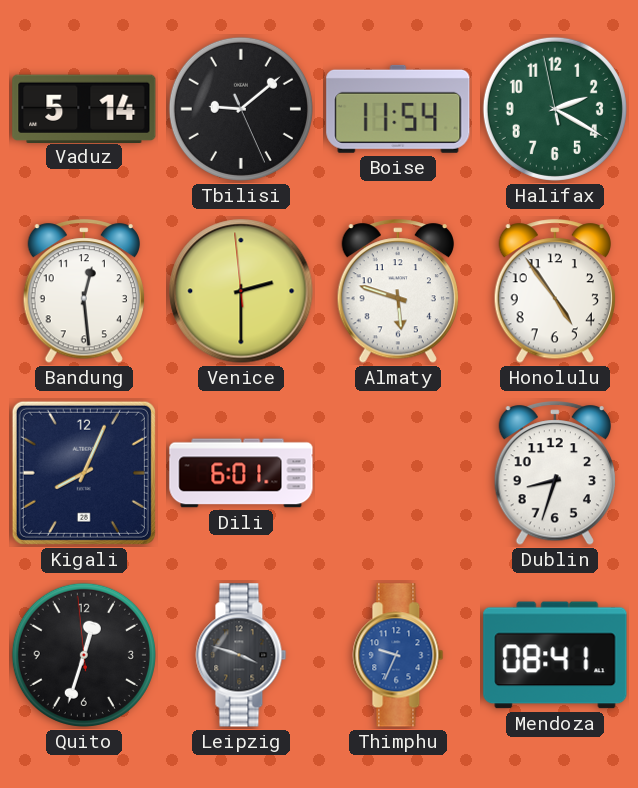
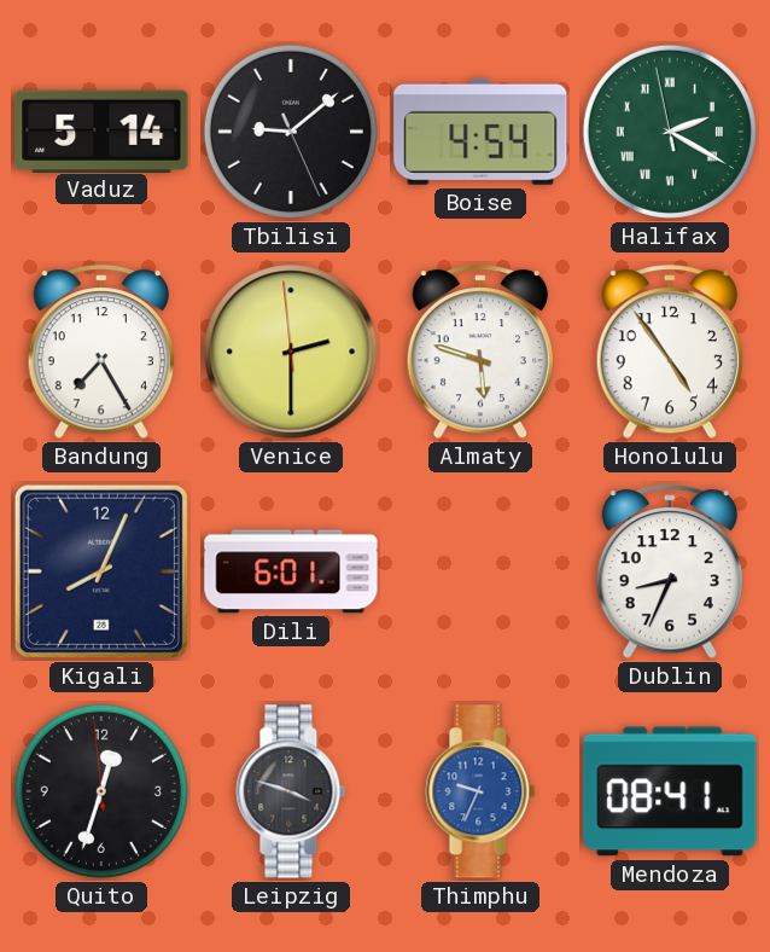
Boise: 11:54 -> 4:54
Halifax numerals: Arabic -> Roman
Bandung: 12:29 -> 7:25
Dublin: 8:33 -> 8:34
